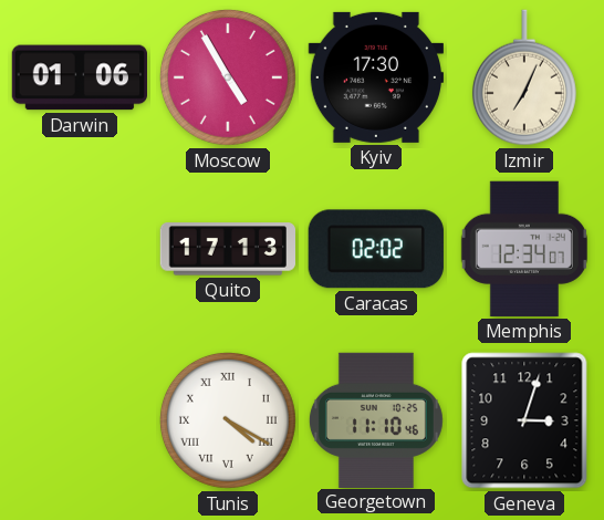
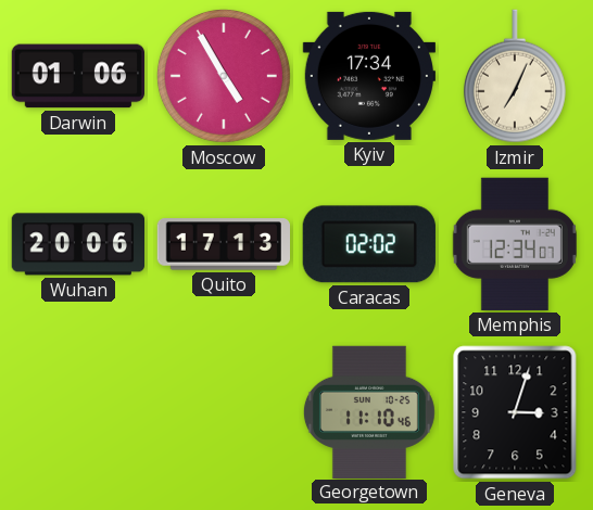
Kyiv: 17:30 -> 17:34
Wuhan: none -> 20:06
Tunis: 4:20 -> none
